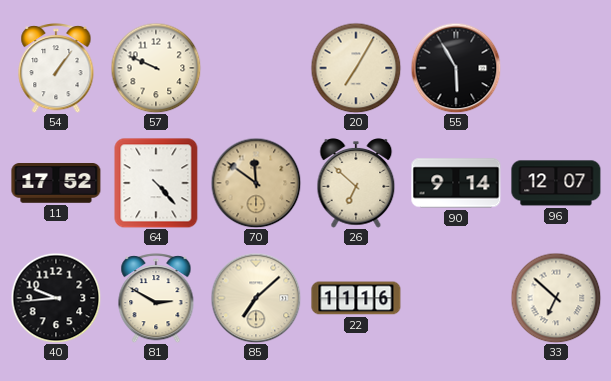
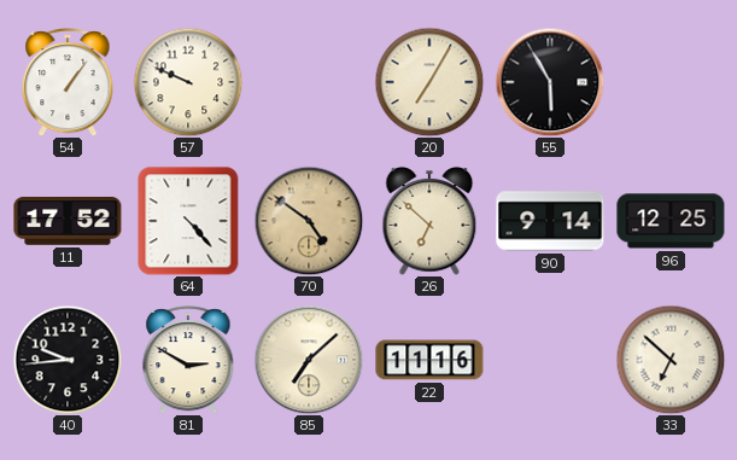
70: 11:51 -> 4:51
96: 12:07 -> 12:25
